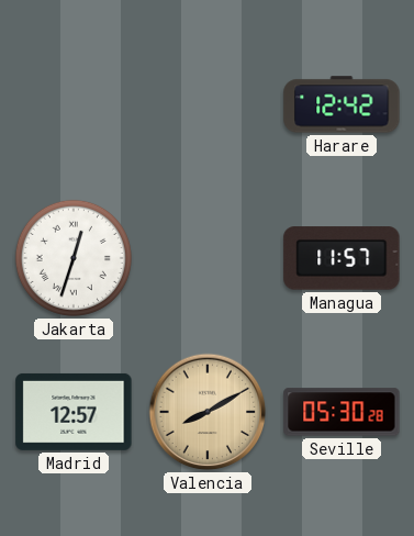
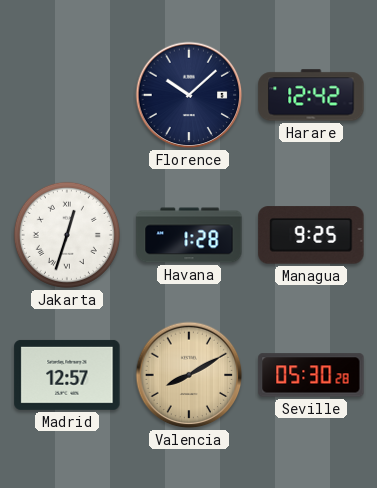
Florence: none -> 10:08
Havana: none -> 1:28
Managua: 11:57 -> 9:25
